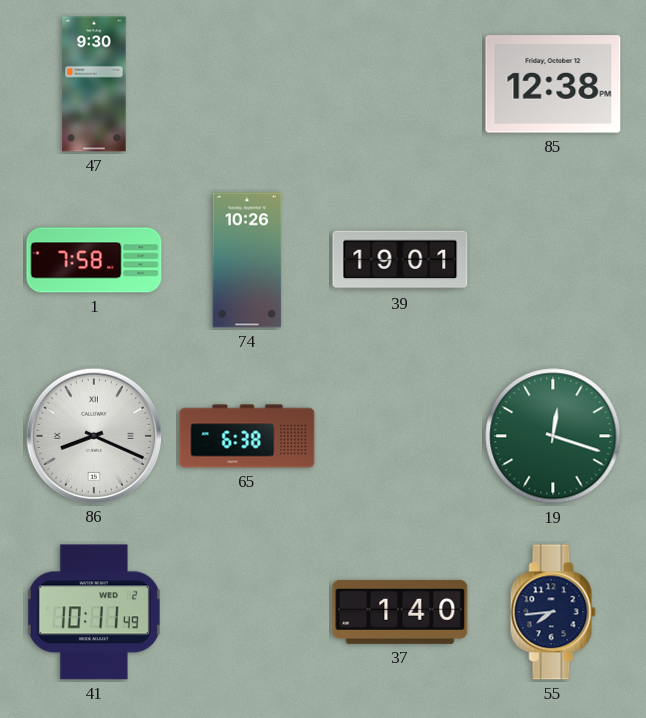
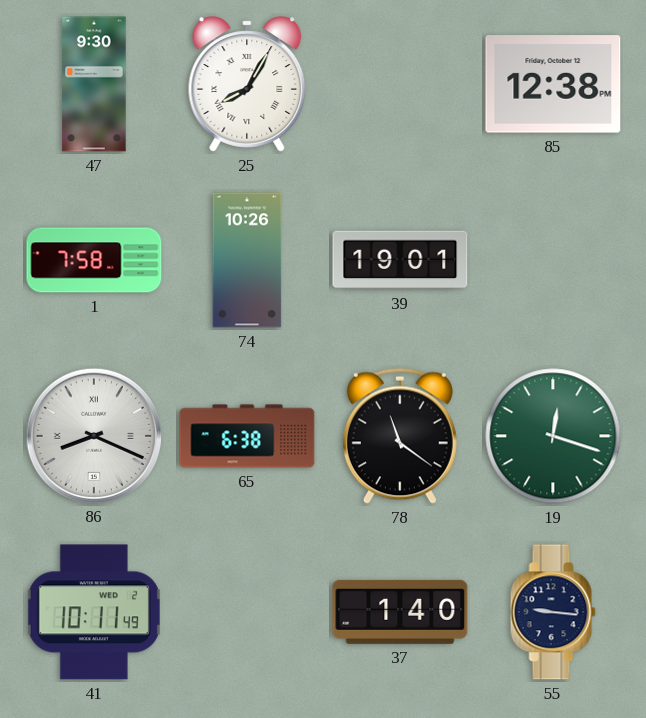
25: none -> 8:05
78: none -> 11:21
55: 7:44 -> 9:16
